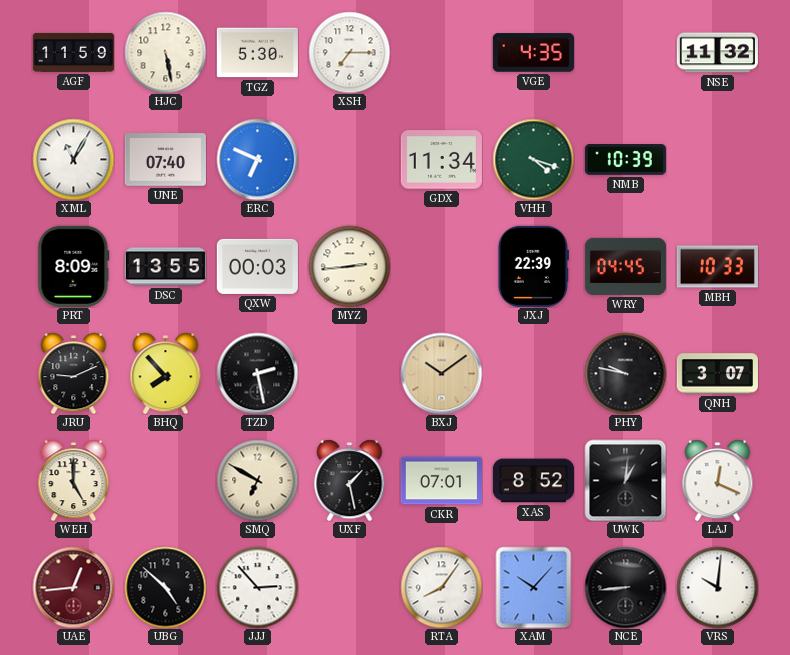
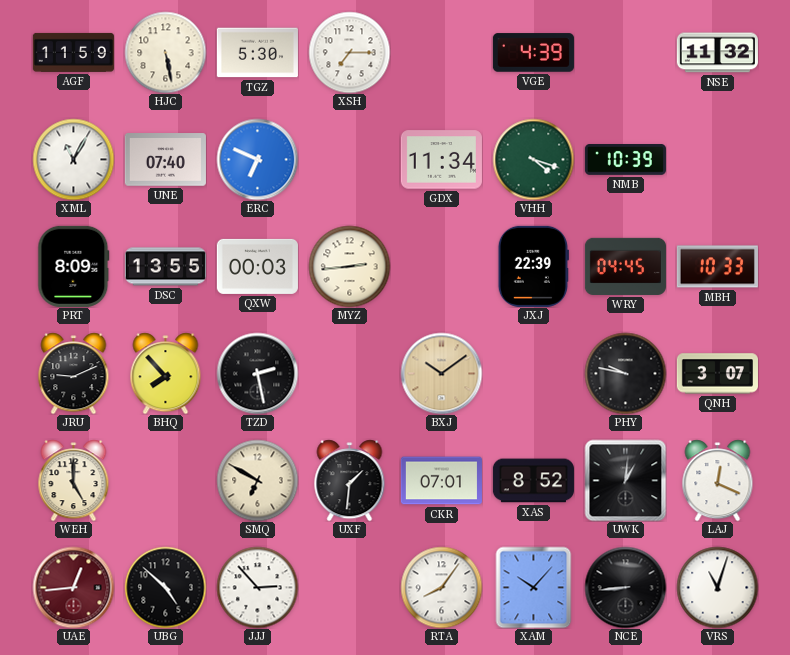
VGE: 4:35 -> 4:39
UXF: 1:28 -> 1:31
VRS: 10:01 -> 11:03
